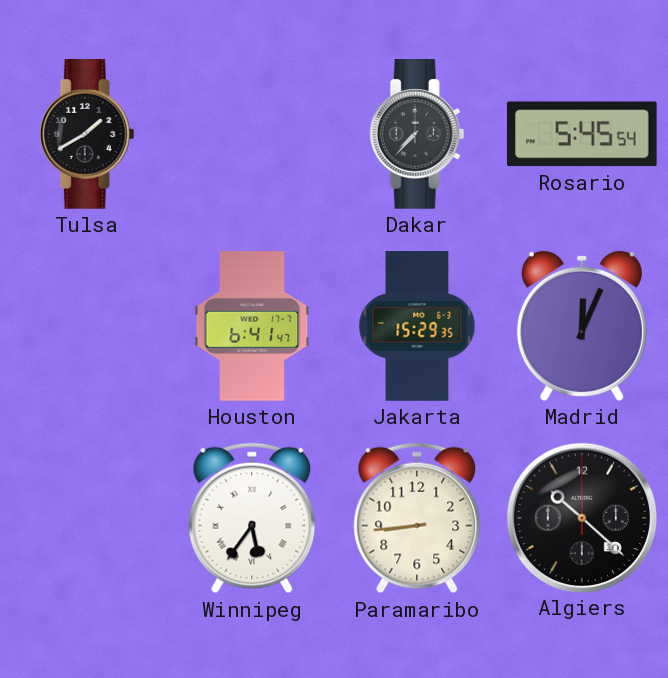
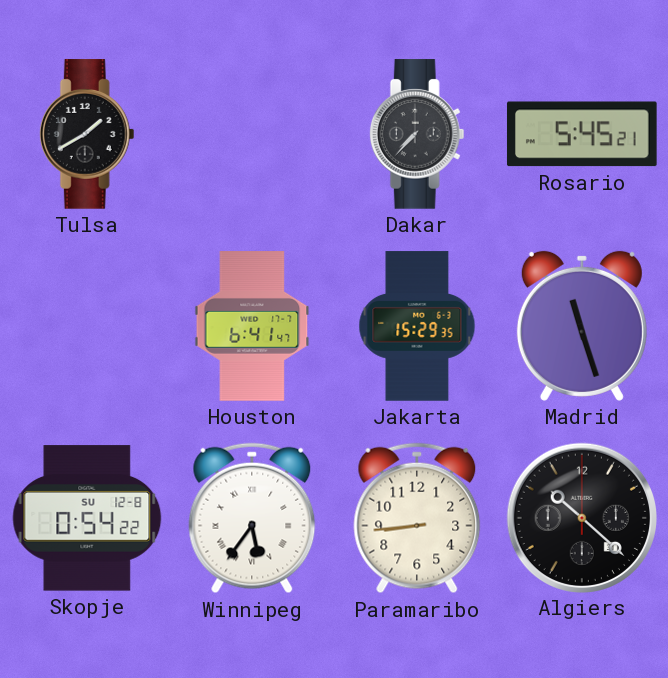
Rosario: 5:45:54 -> 5:45:21
Madrid: 12:04 -> 11:27
Skopje: none -> 0:54
